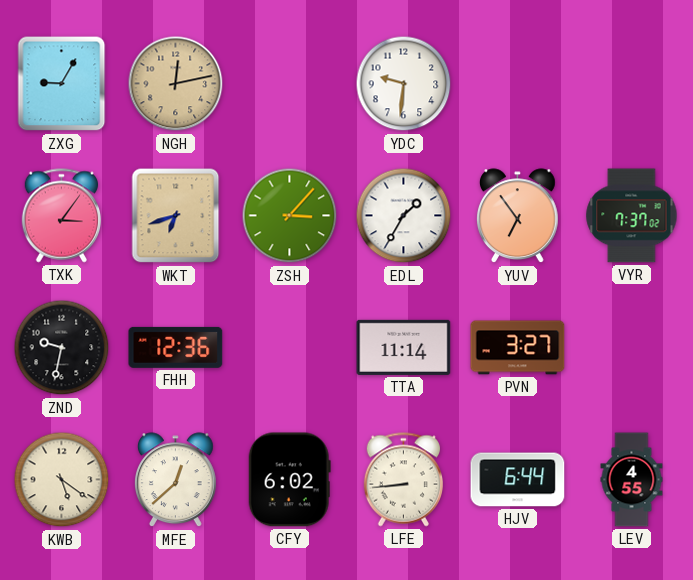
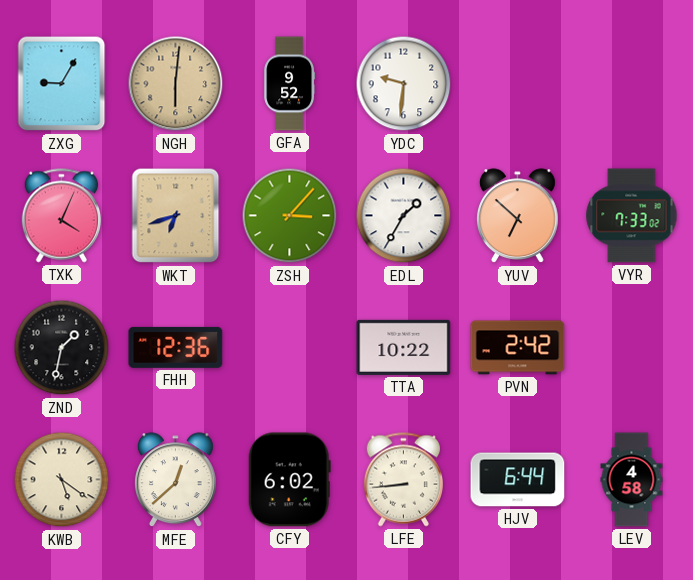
NGH: 12:13 -> 6:01
GFA: none -> 9:52
TXK: 3:06 -> 4:04
YUV: 6:54 -> 6:52
VYR: 7:37 -> 7:33
ZND: 9:32 -> 1:32
TTA: 11:14 -> 10:22
PVN: 3:27 -> 2:42
LEV: 4:55 -> 4:58
